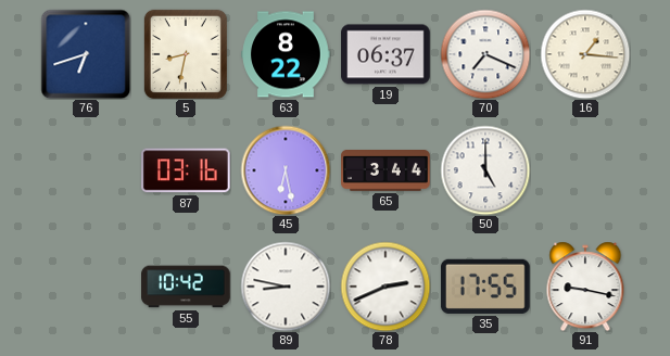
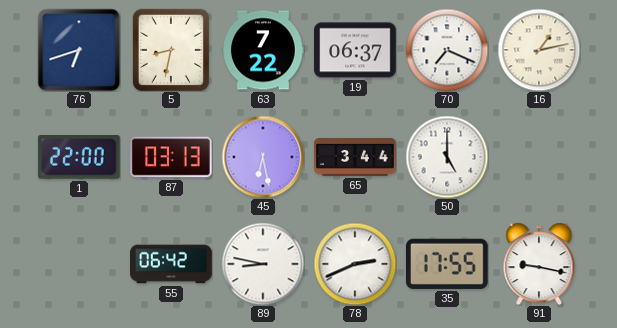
63: 8:22 -> 7:22
16: 1:16 -> 1:13
1: none -> 22:00
87: 03:16 -> 03:13
55: 10:42 -> 06:42
